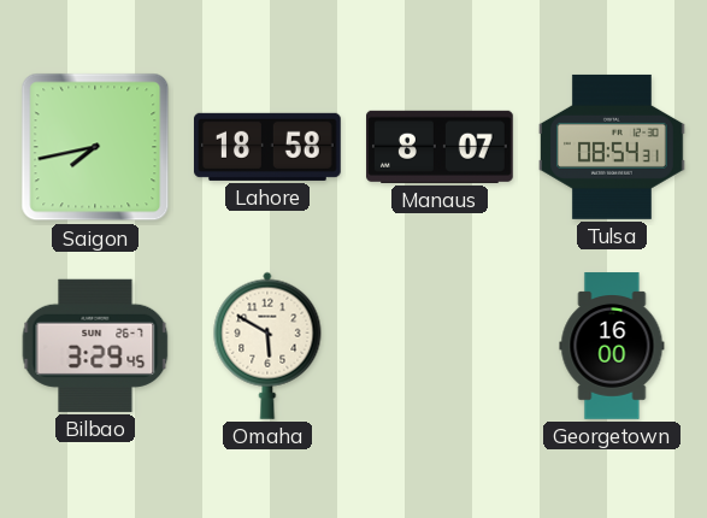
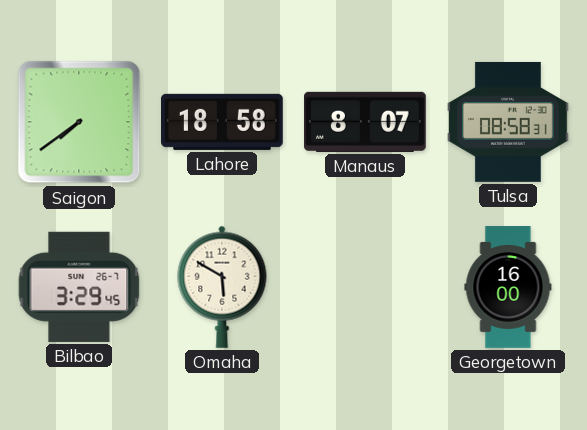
Saigon: 7:43 -> 7:39
Tulsa: 08:54 -> 08:58
